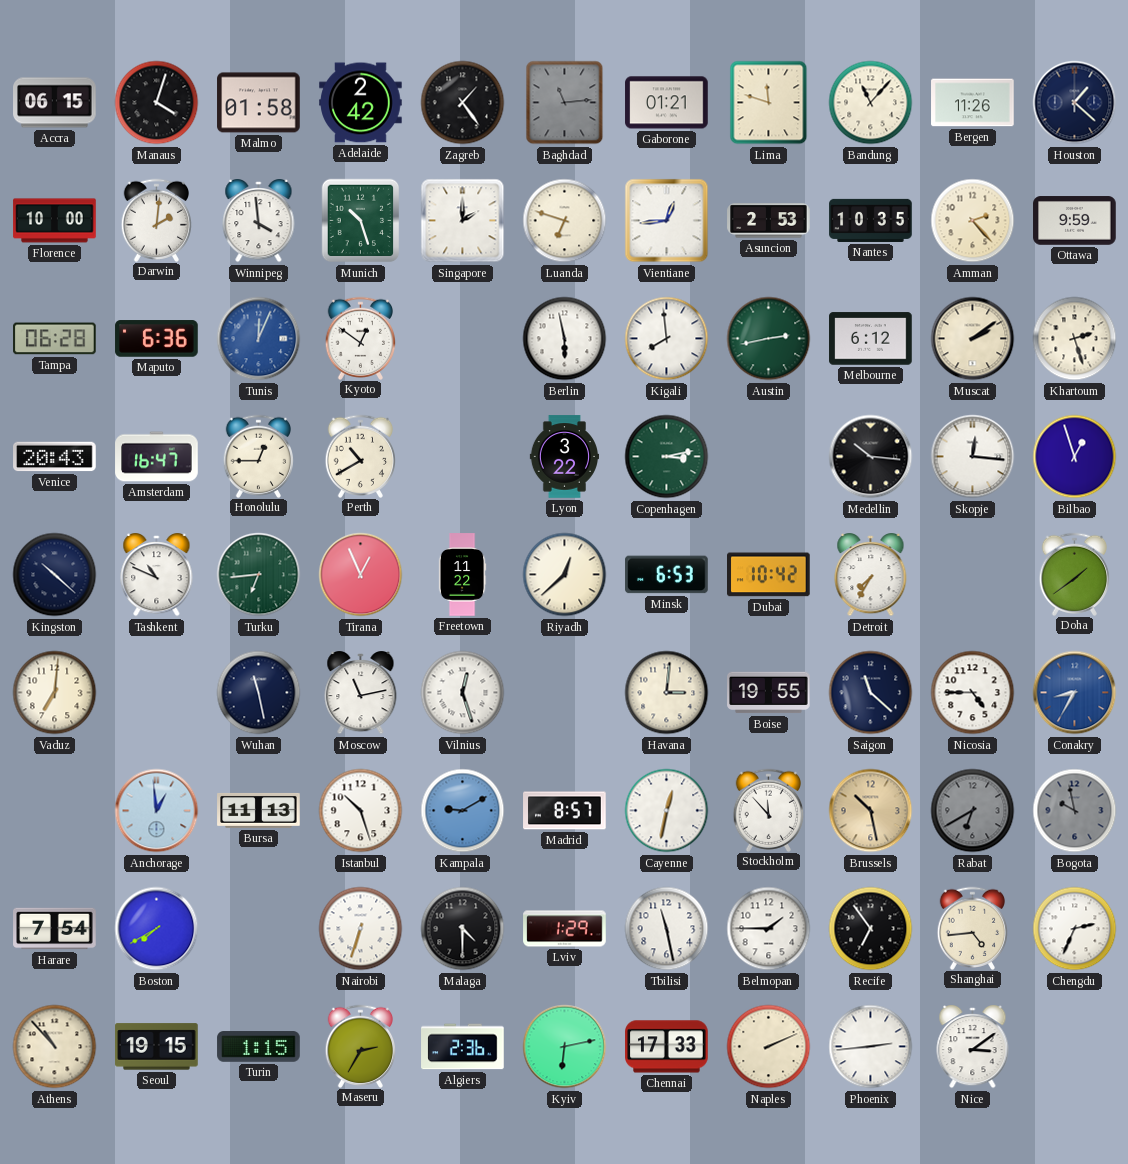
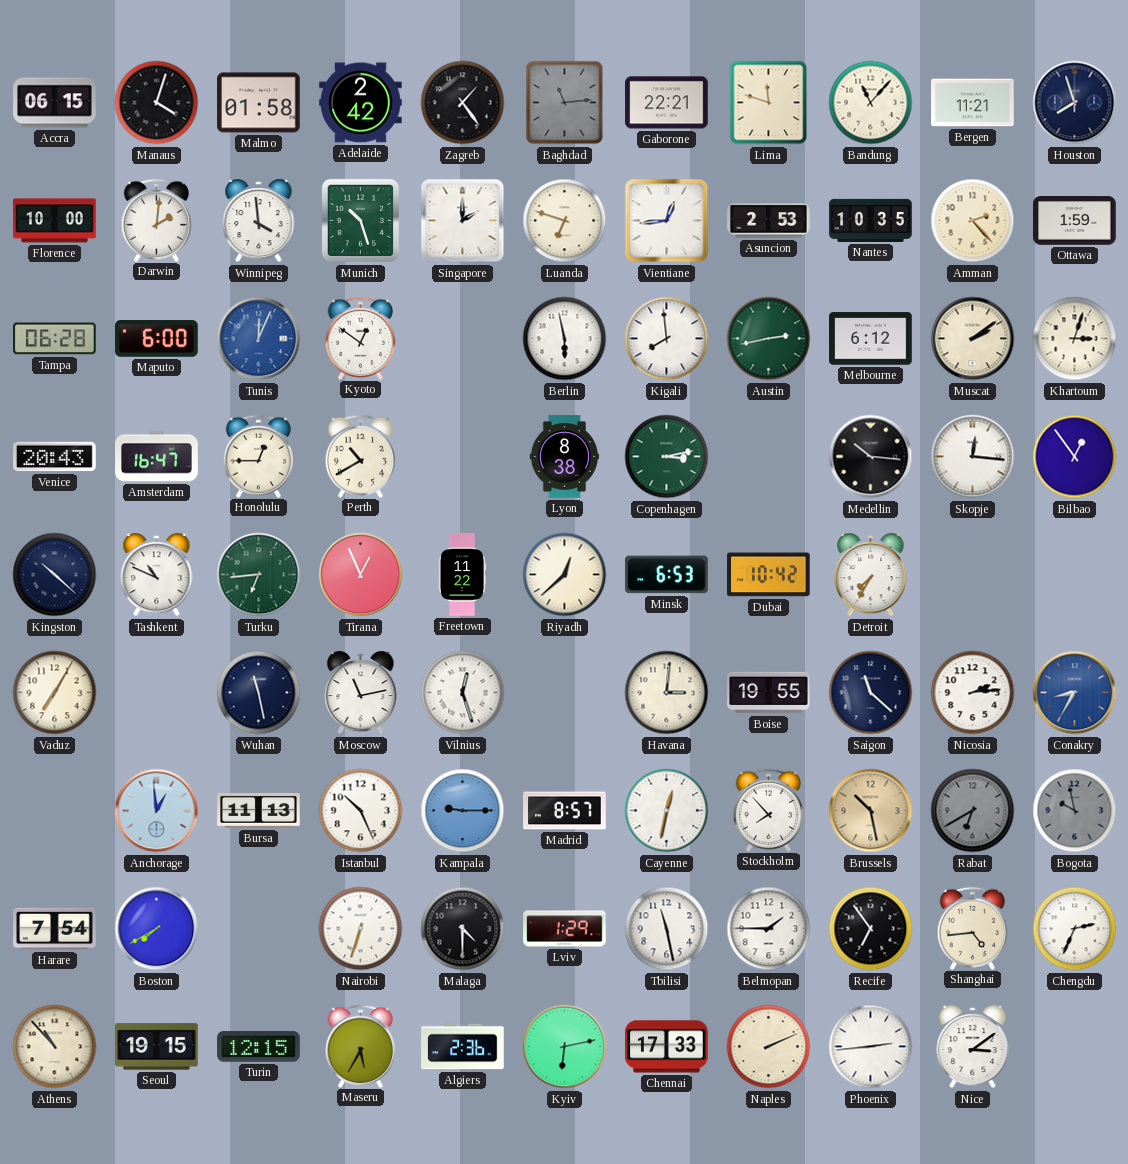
Gaborone: 01:21 -> 22:21
Bergen: 11:26 -> 11:21
Houston: 1:22 -> 7:57
Ottawa: 9:59 -> 1:59
Maputo: 6:36 -> 6:00
Khartoum: 2:27 -> 3:03
Lyon: 3:22 -> 8:38
Bilbao: 12:57 -> 12:54
Doha: 1:39 -> none
Vaduz: 7:01 -> 7:05
Nicosia: 4:45 -> 2:14
Istanbul: 10:27 -> 10:26
Kampala: 9:10 -> 9:15
Stockholm: 11:53 -> 7:53
Turin: 1:15 -> 12:15
Maseru: 2:35 -> 5:35
